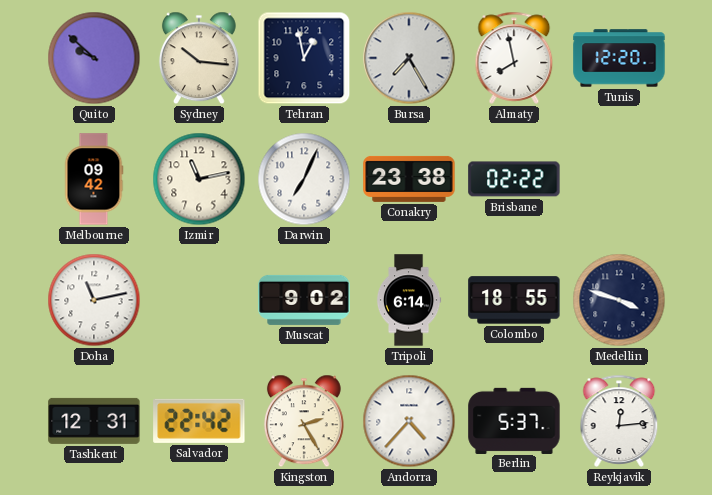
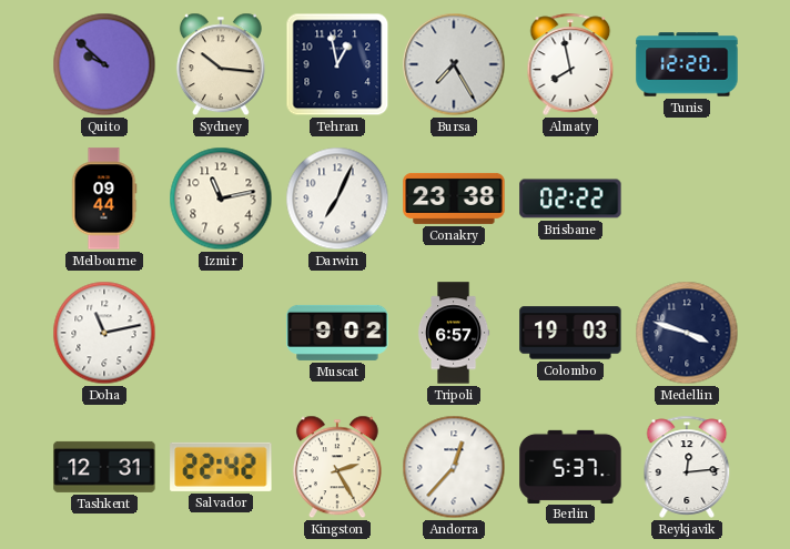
Melbourne: 09:42 -> 09:44
Tripoli: 6:14 -> 6:57
Colombo: 18:55 -> 19:03
Andorra: 4:37 -> 12:37
